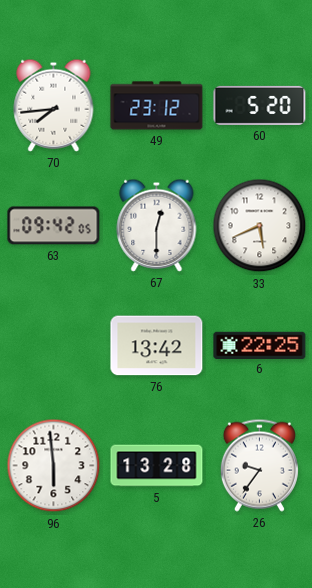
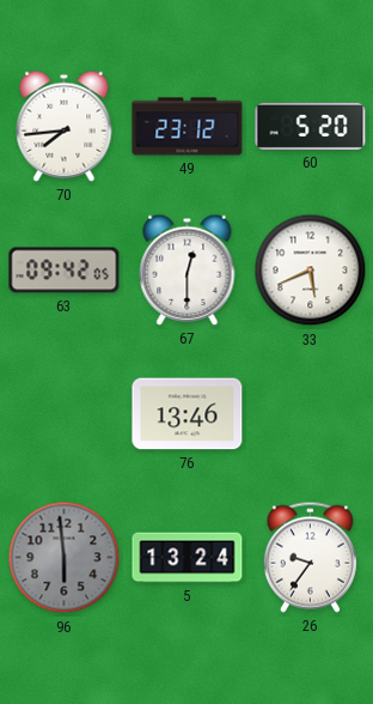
76: 13:42 -> 13:46
6: 22:25 -> none
96 dial: white -> grey
5: 13:28 -> 13:24
